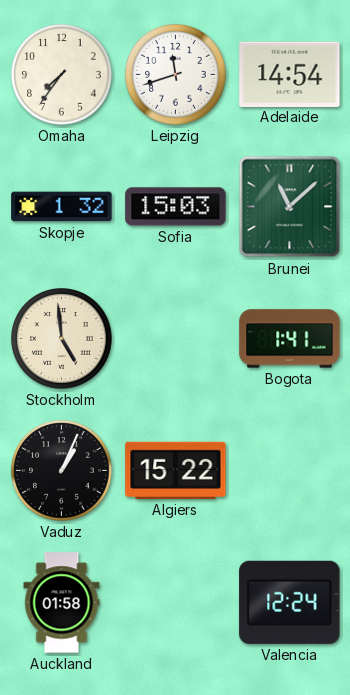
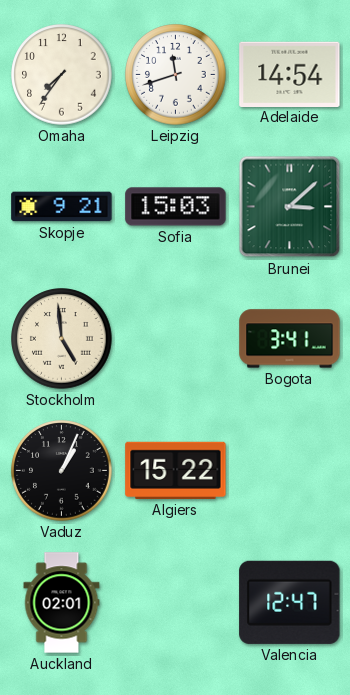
Skopje: 1:32 -> 9:21
Brunei: 11:08 -> 3:08
Bogota: 1:41 -> 3:41
Auckland: 01:58 -> 02:01
Valencia: 12:24 -> 12:47
